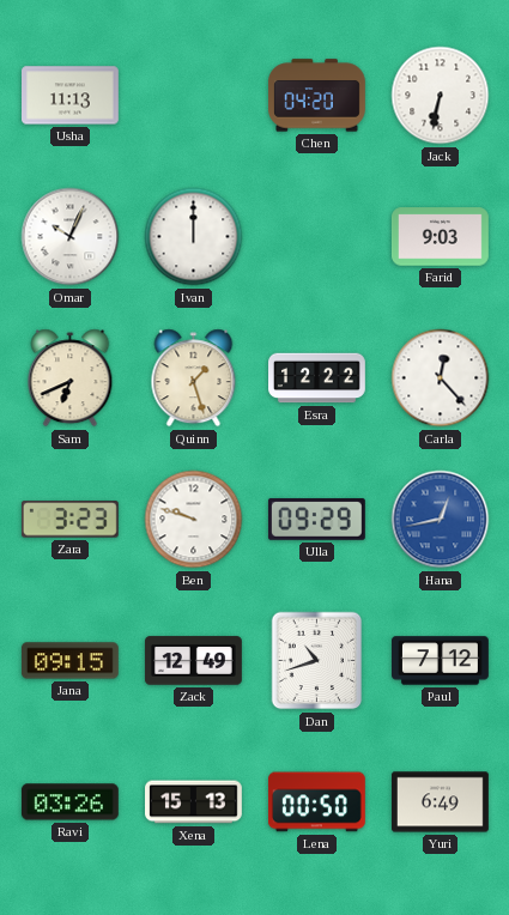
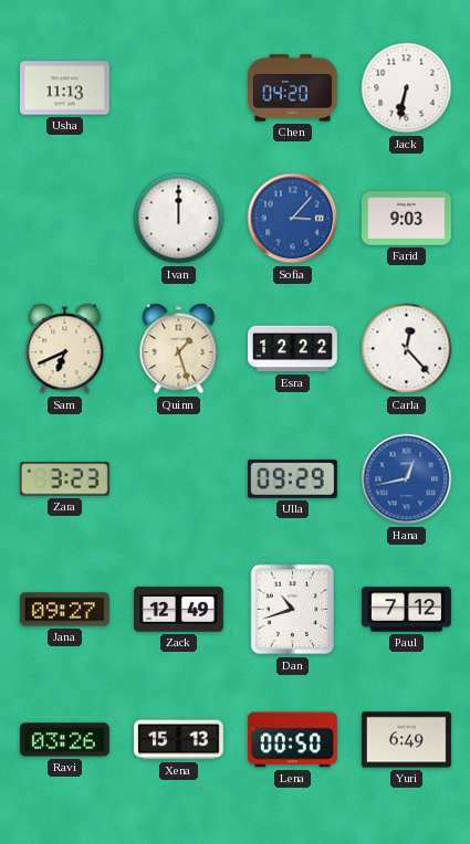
Omar: 10:04 -> none
Sofia: none -> 3:07
Ben: 9:48 -> none
Jana: 09:15 -> 09:27
